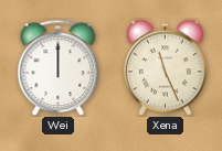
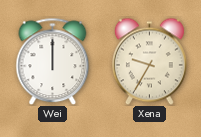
Xena: 11:26 -> 9:35
